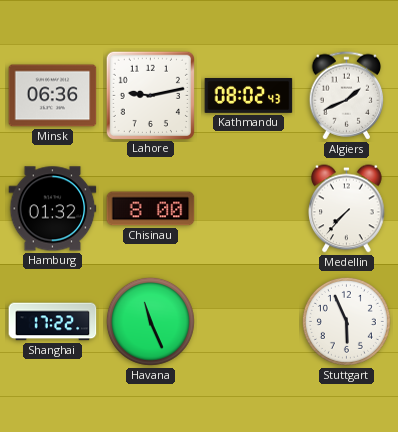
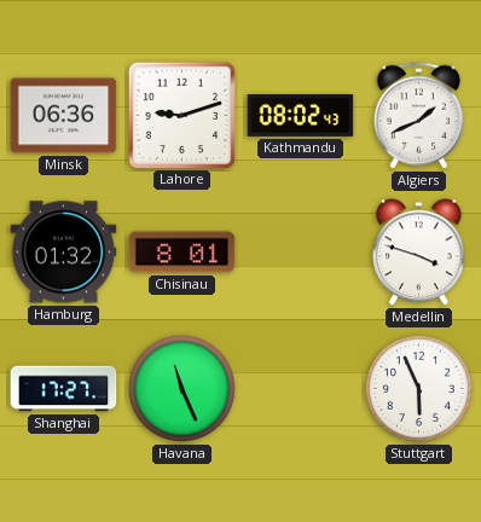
Lahore: 9:13 -> 9:12
Chisinau: 8:00 -> 8:01
Medellin: 7:37 -> 3:48
Shanghai: 17:22 -> 17:27
